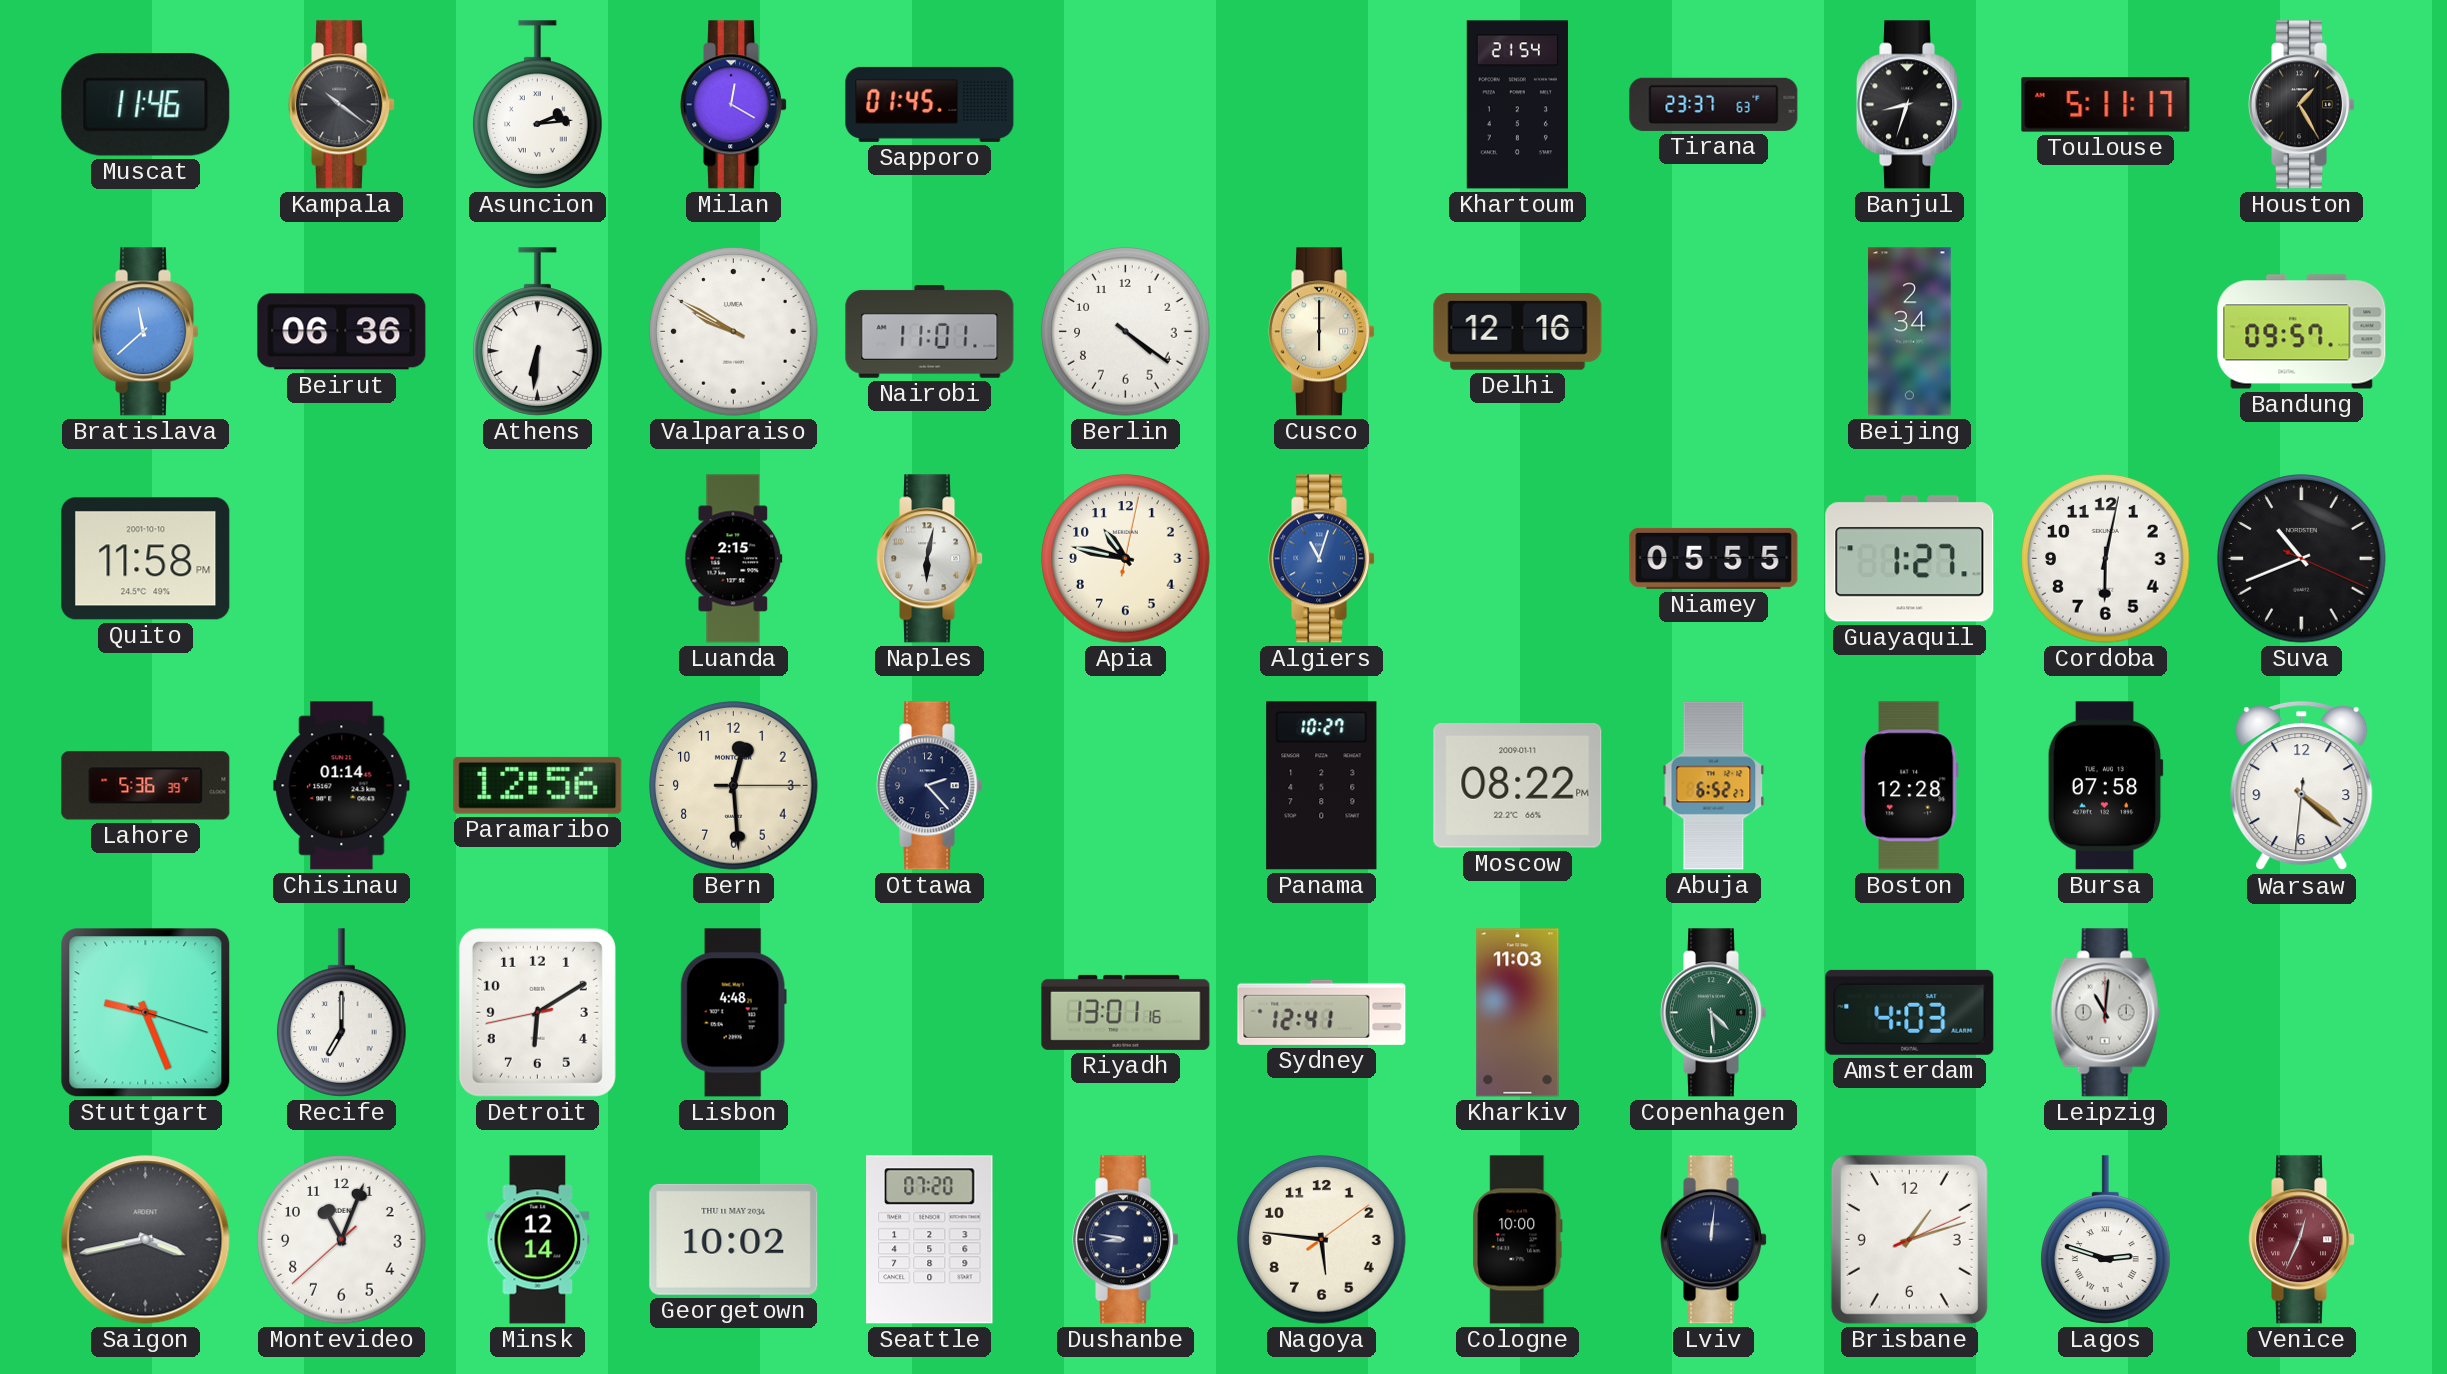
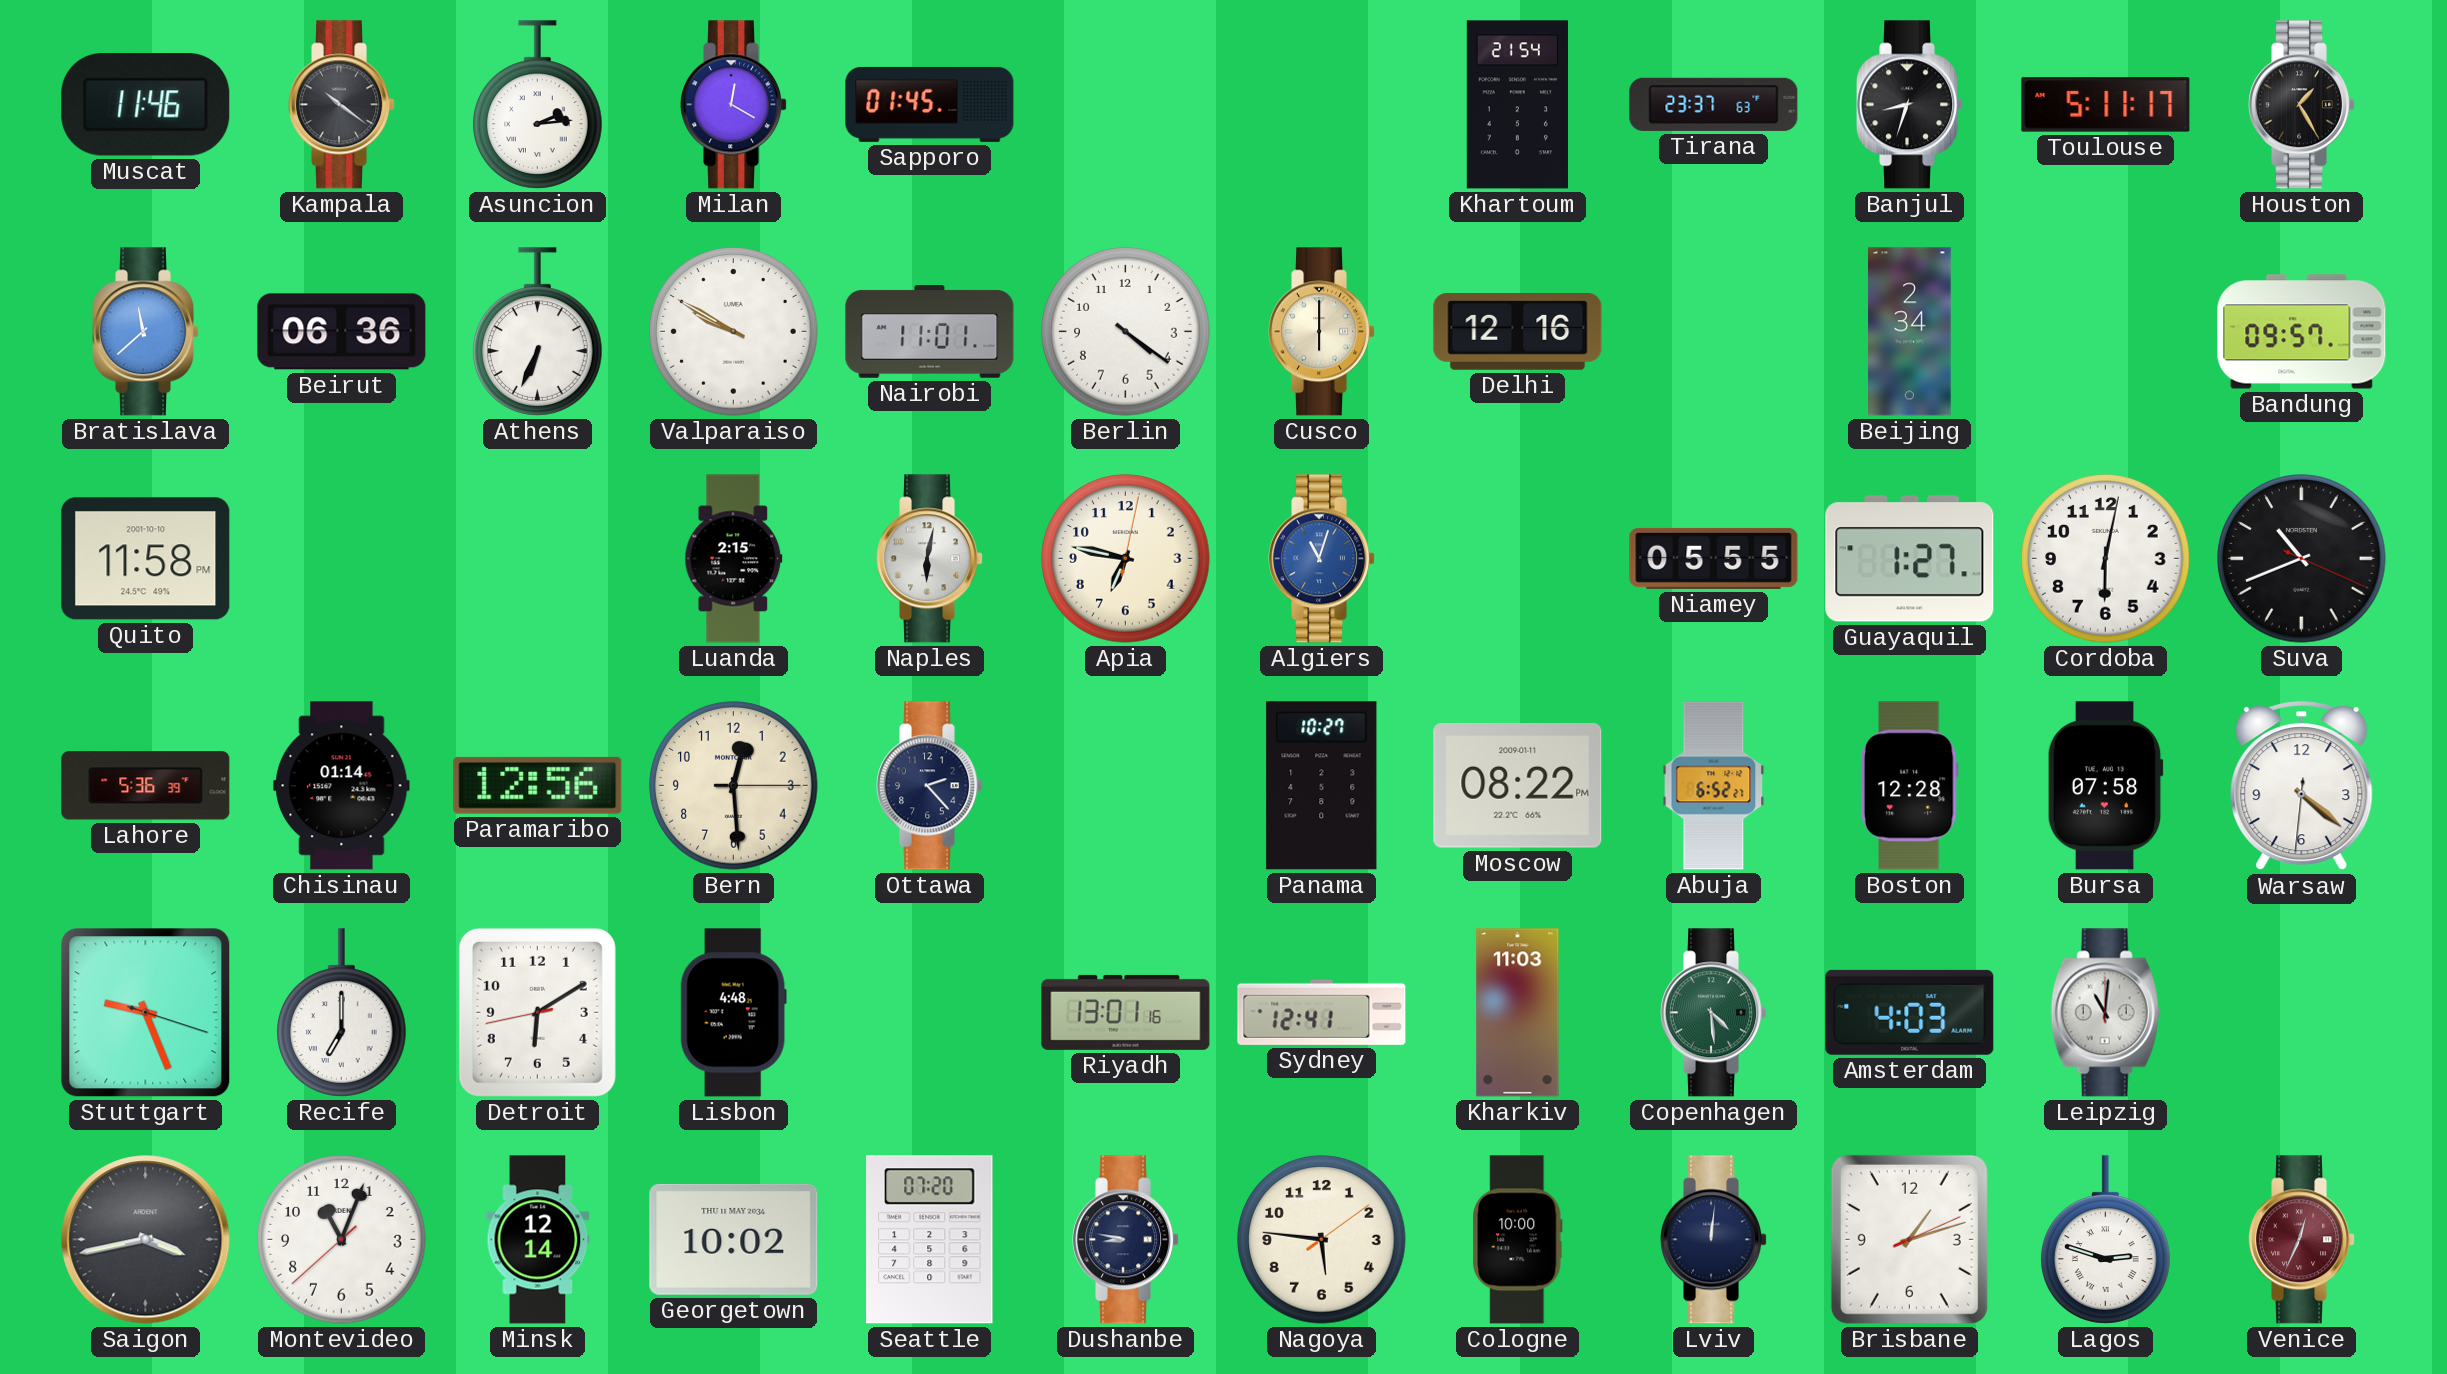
Athens: 6:31 -> 6:34
Apia: 10:47 -> 6:47
